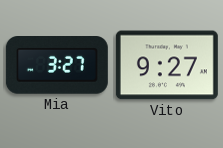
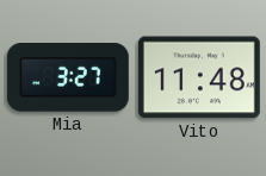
Vito: 9:27 -> 11:48
